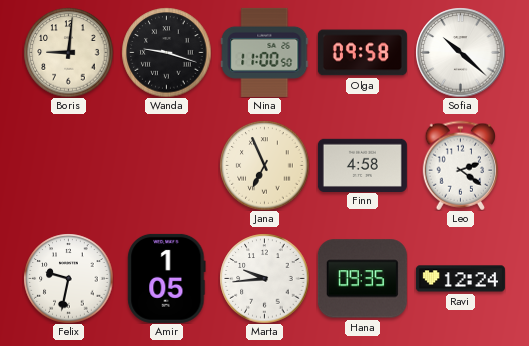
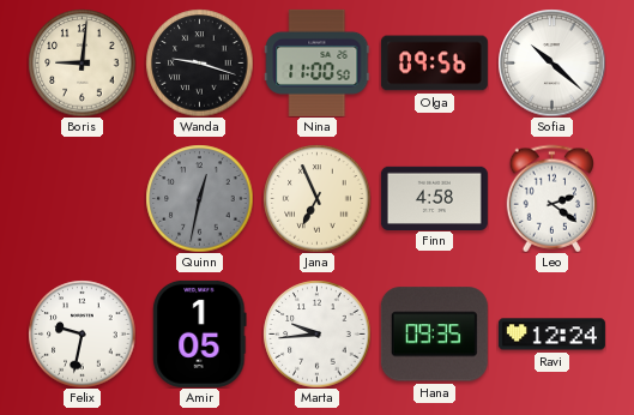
Olga: 09:58 -> 09:56
Quinn: none -> 12:32
